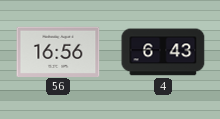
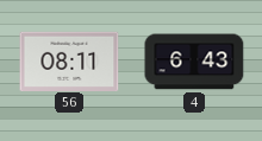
56: 16:56 -> 08:11
